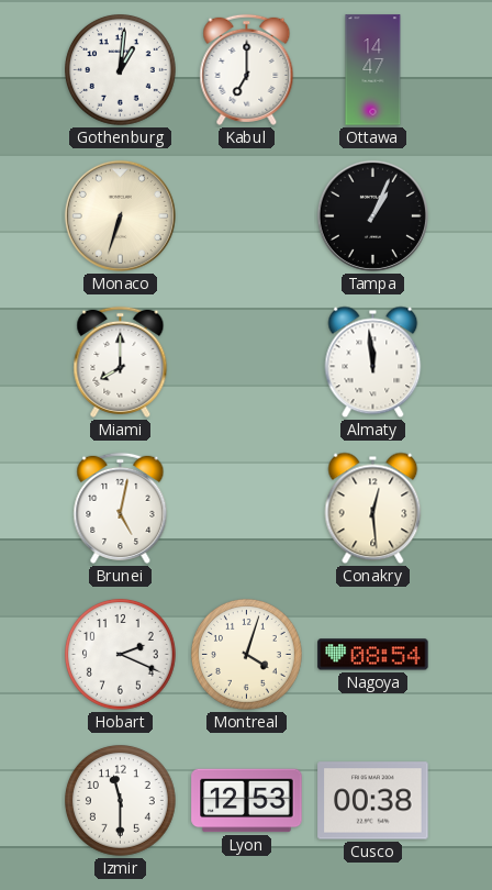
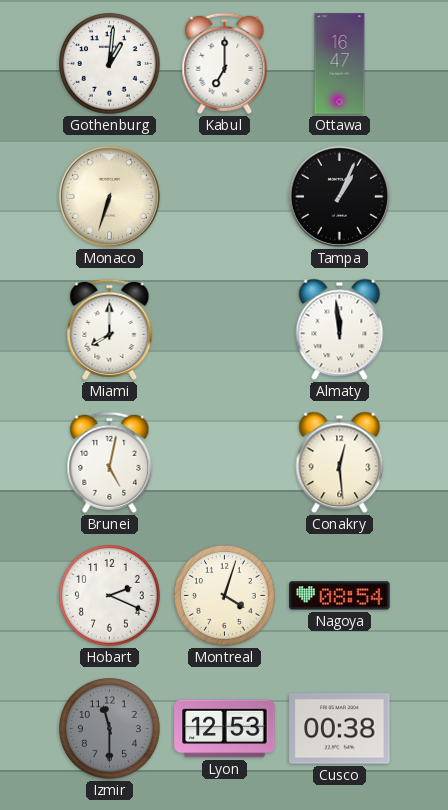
Ottawa: 14:47 -> 16:47
Izmir dial: white -> grey
